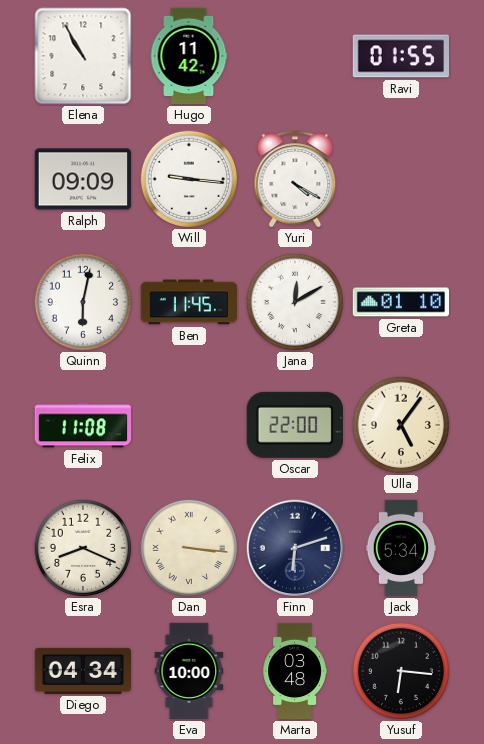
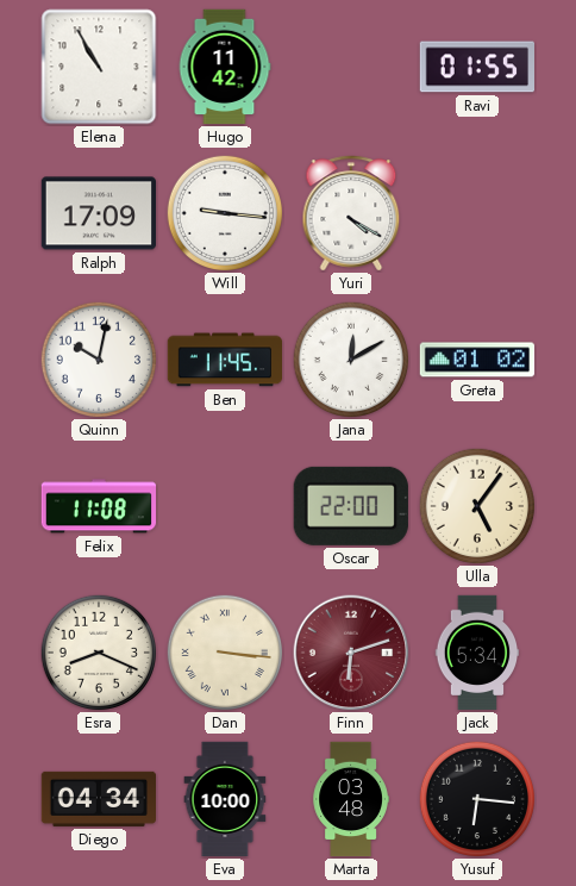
Ralph: 09:09 -> 17:09
Quinn: 6:02 -> 10:02
Greta: 01:10 -> 01:02
Finn dial: navy -> burgundy
